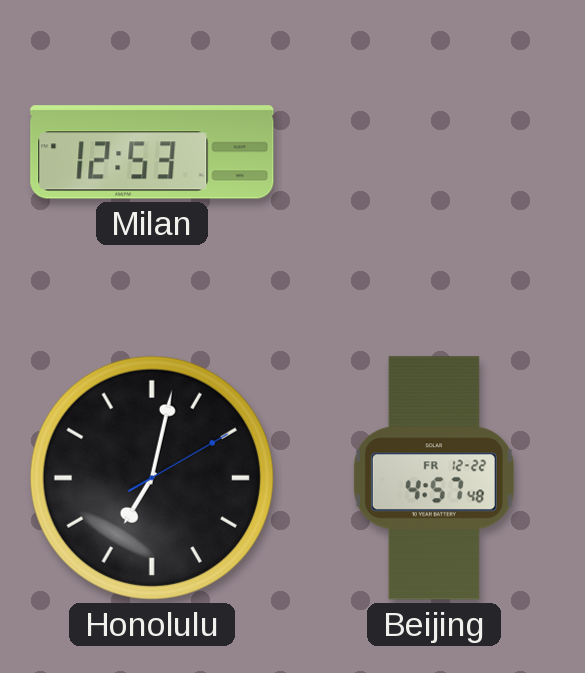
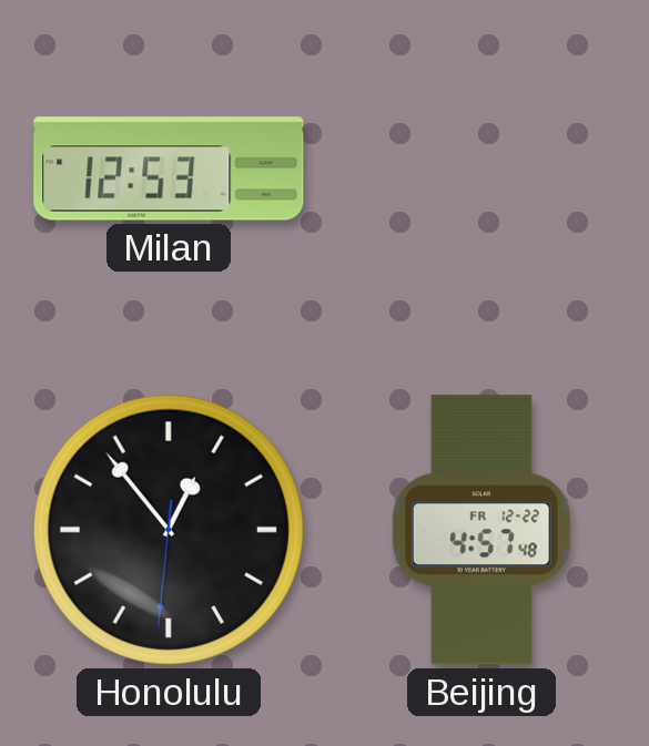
Honolulu: 7:02 -> 12:53
